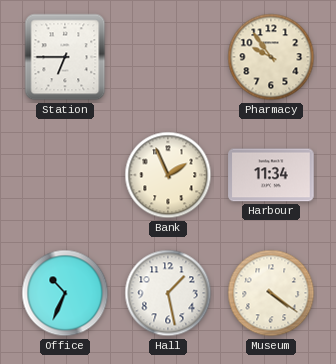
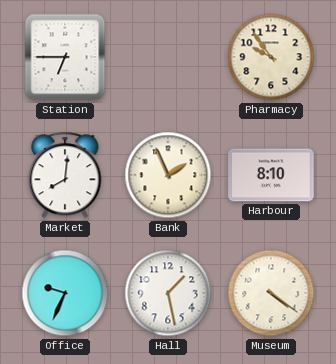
Market: none -> 8:01
Harbour: 11:34 -> 8:10
Office: 10:34 -> 9:34
